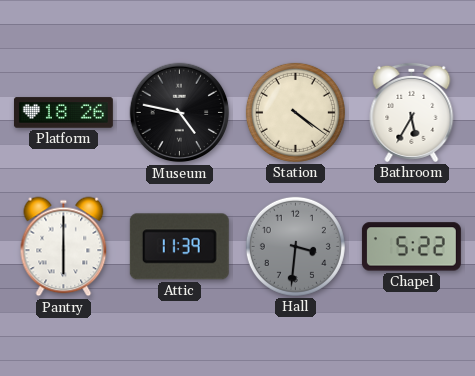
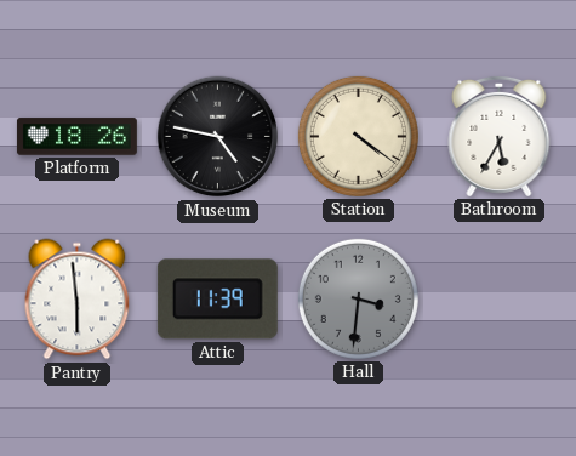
Pantry: 6:00 -> 5:59
Chapel: 5:22 -> none
